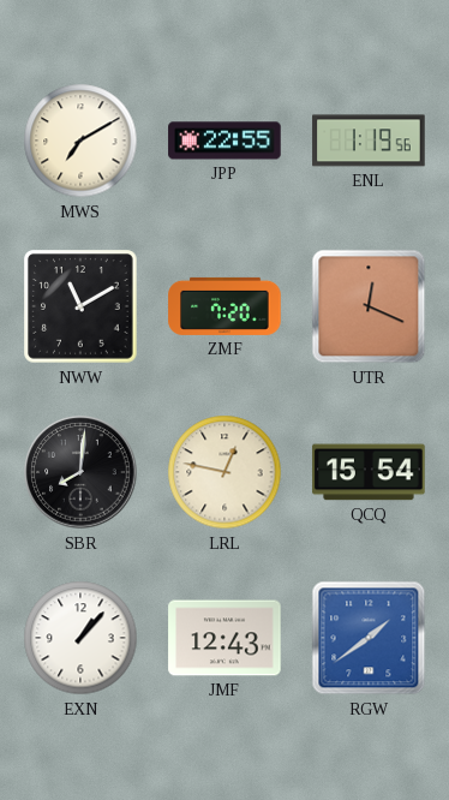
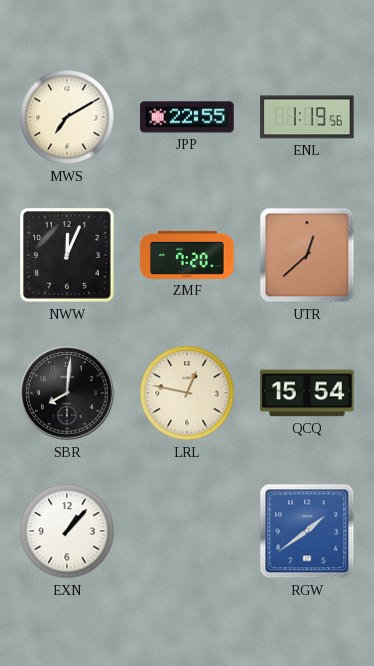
NWW: 11:10 -> 12:04
UTR: 12:19 -> 12:38
JMF: 12:43 -> none
